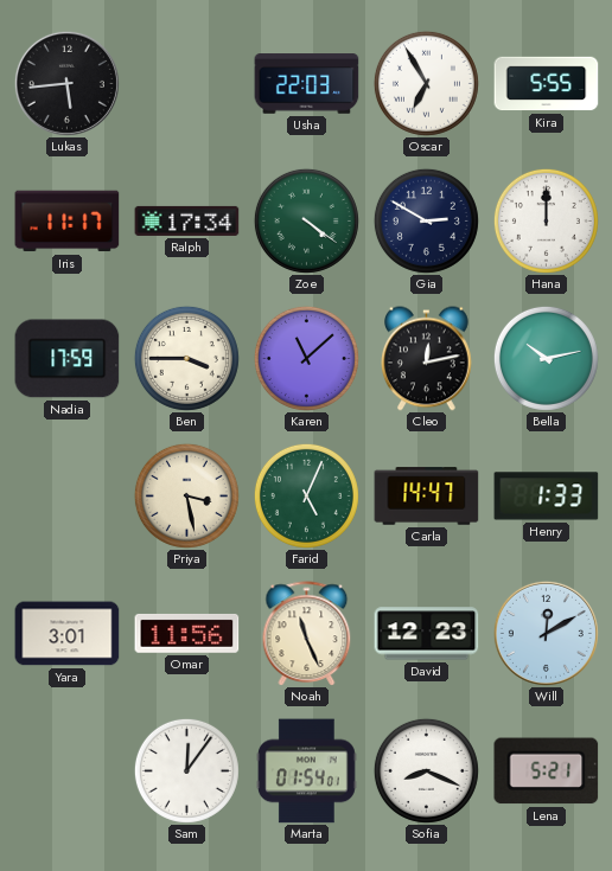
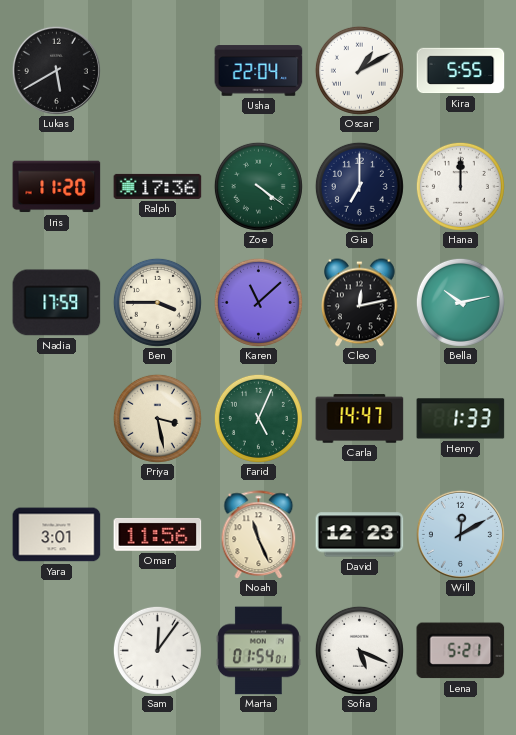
Lukas: 5:44 -> 5:40
Usha: 22:03 -> 22:04
Oscar: 6:55 -> 1:10
Iris: 11:17 -> 11:20
Ralph: 17:34 -> 17:36
Gia: 2:50 -> 7:00
Sofia: 8:19 -> 5:19
